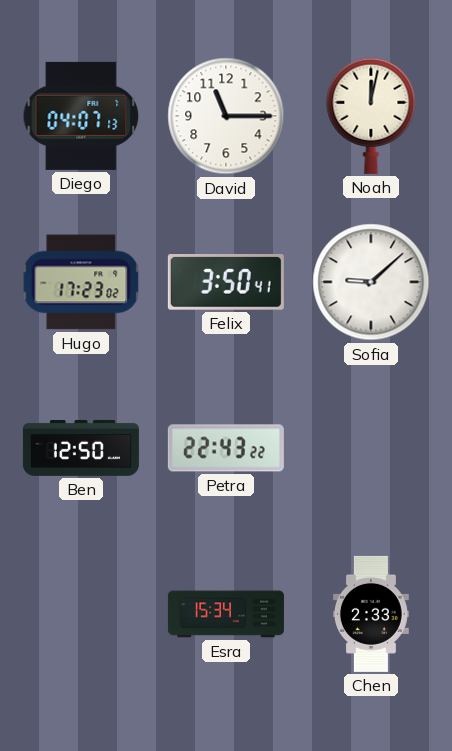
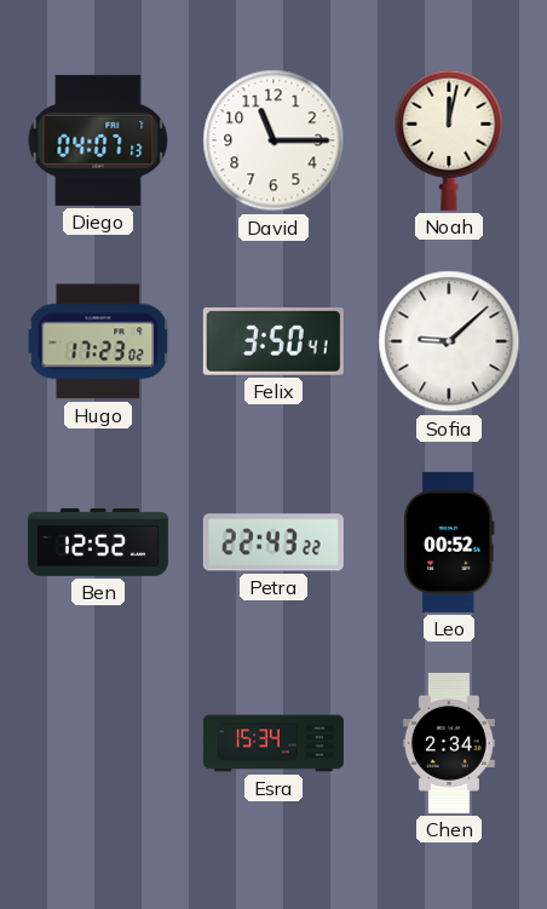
Ben: 12:50 -> 12:52
Leo: none -> 00:52
Chen: 2:33 -> 2:34
